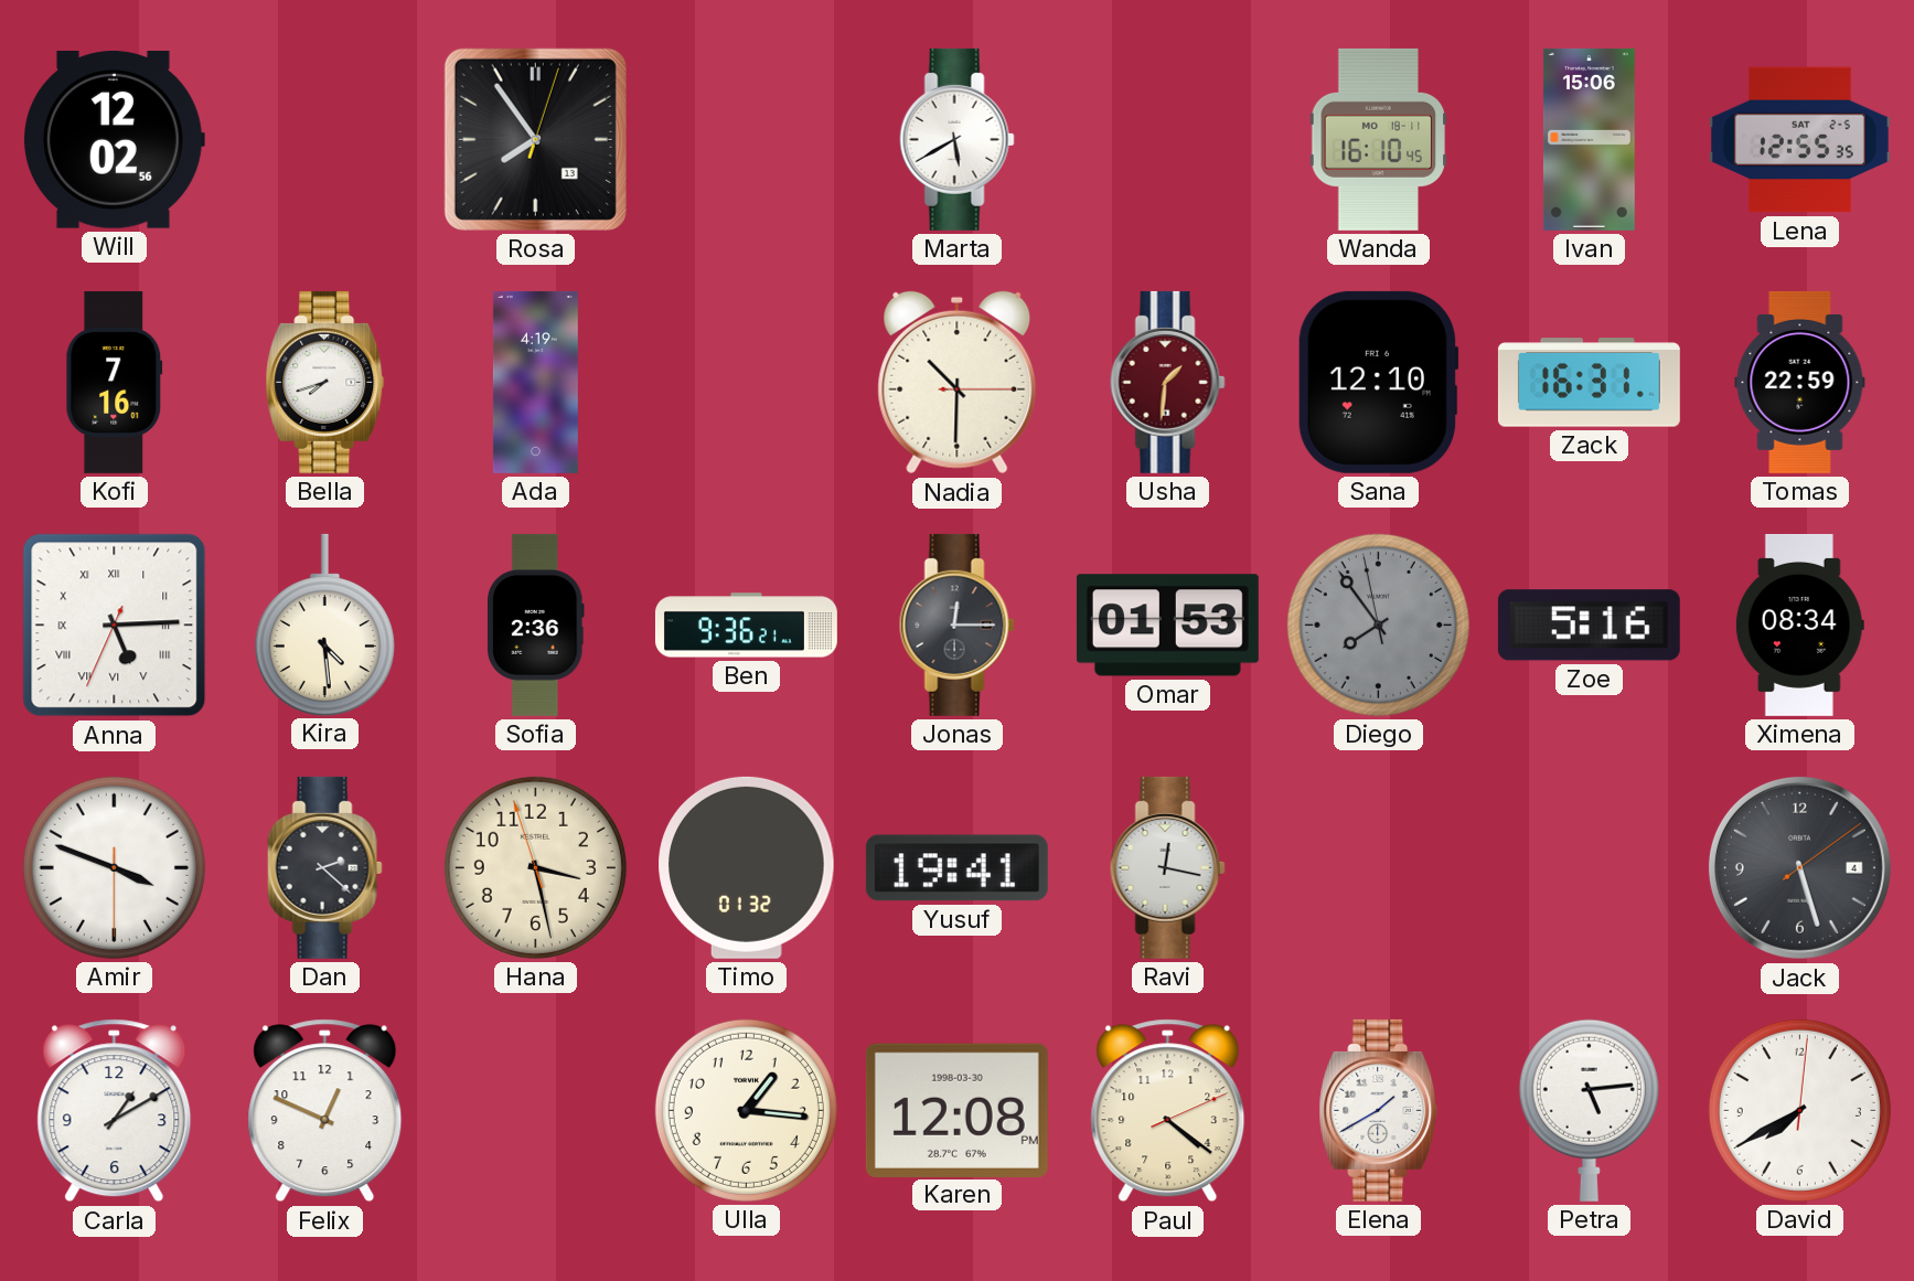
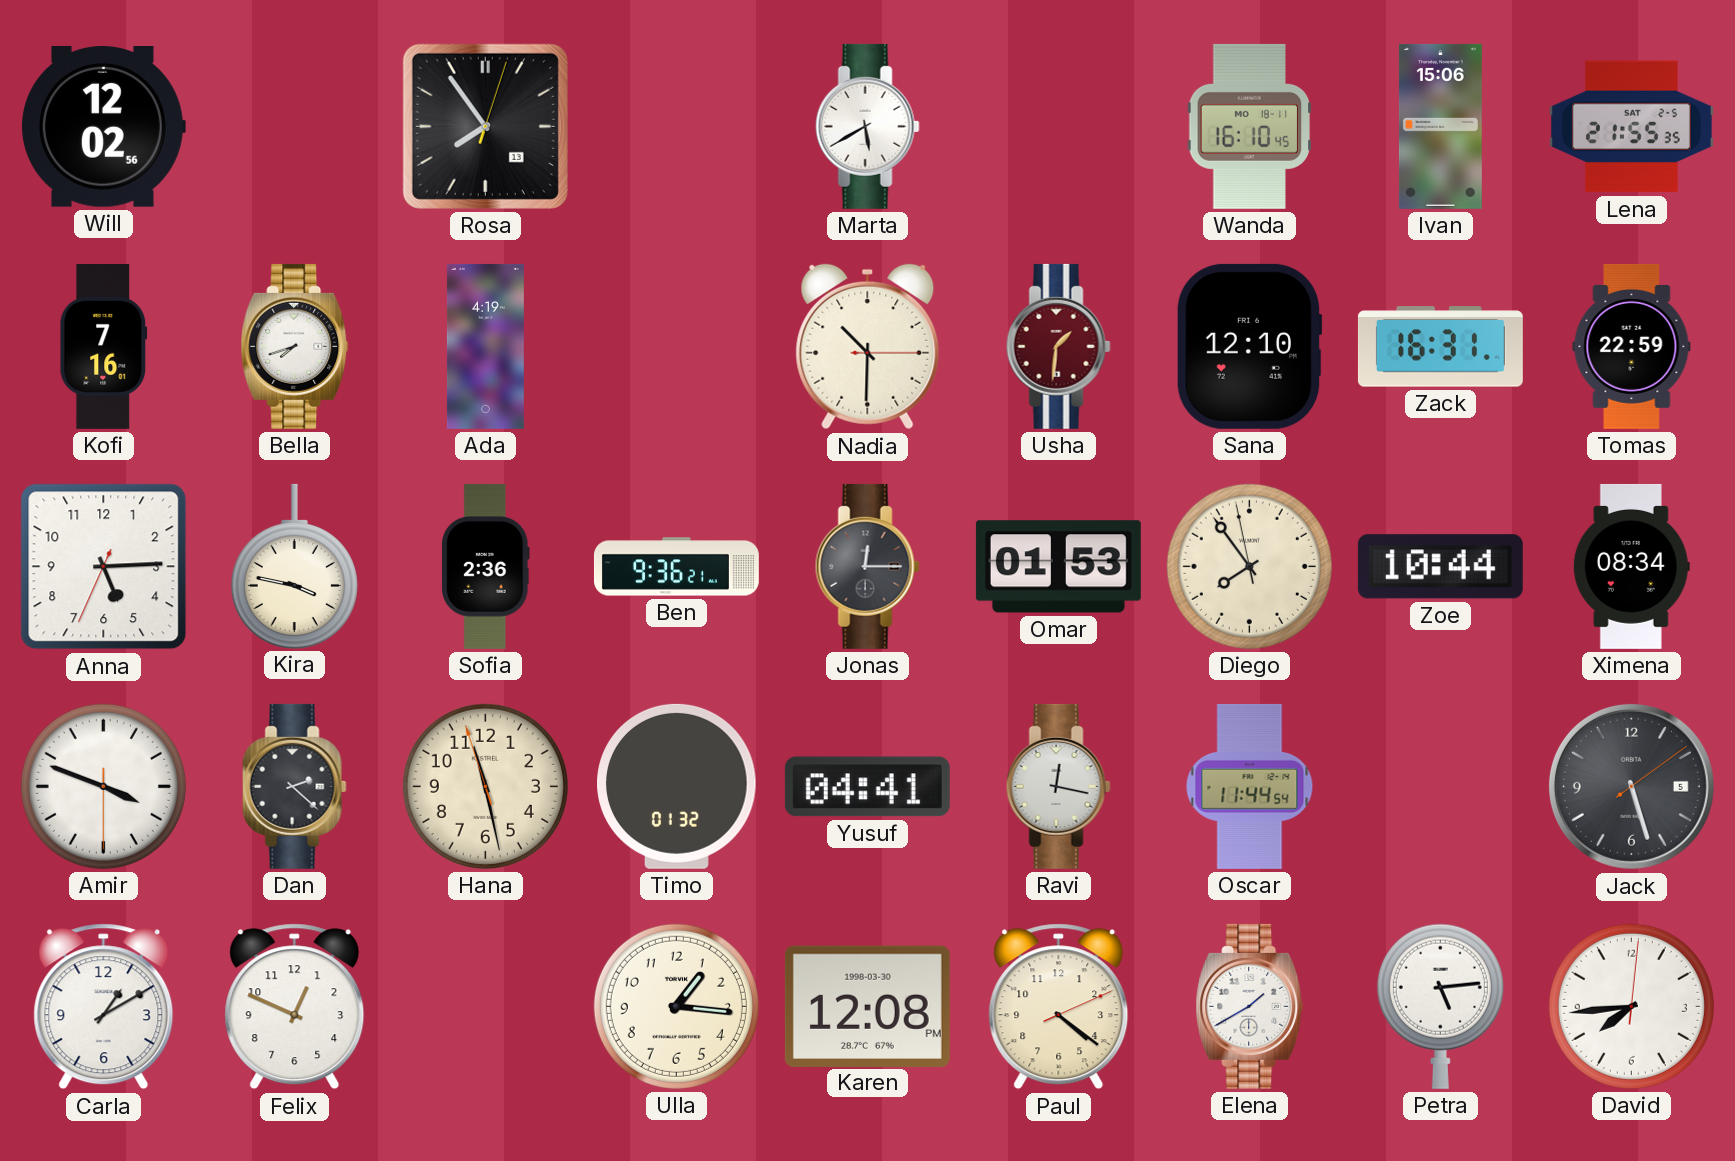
Lena: 12:55 -> 21:55
Anna numerals: Roman -> Arabic
Kira: 4:29 -> 3:47
Diego dial: grey -> cream
Zoe: 5:16 -> 10:44
Hana: 3:27 -> 11:27
Yusuf: 19:41 -> 04:41
Oscar: none -> 11:44
Jack date: 4 -> 5
David: 7:40 -> 7:44
